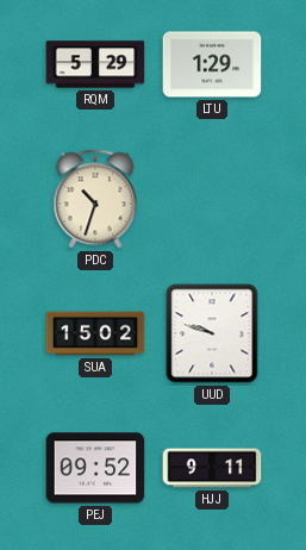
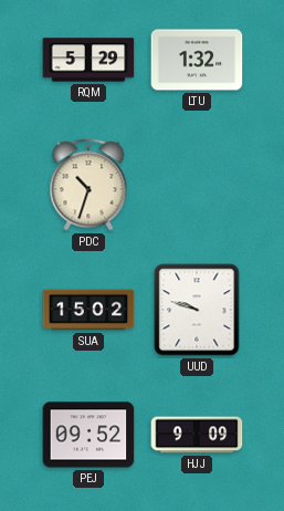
LTU: 1:29 -> 1:32
HJJ: 9:11 -> 9:09
